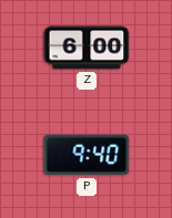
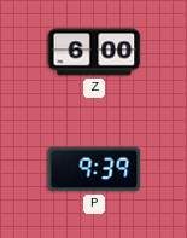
P: 9:40 -> 9:39
